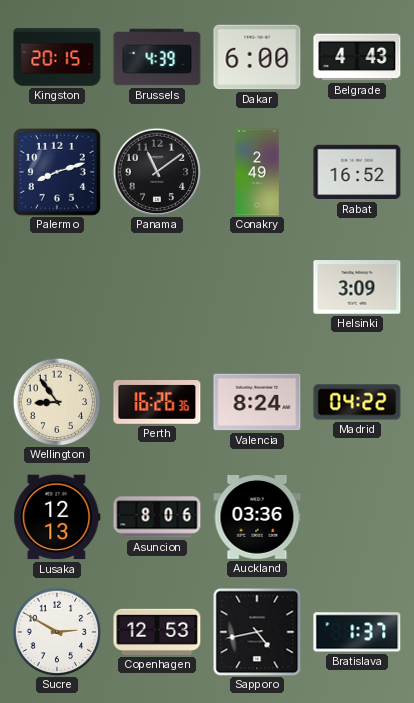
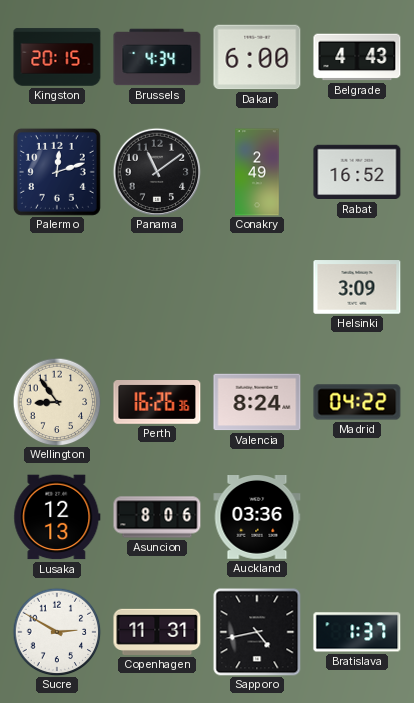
Brussels: 4:39 -> 4:34
Palermo: 8:12 -> 12:12
Copenhagen: 12:53 -> 11:31
